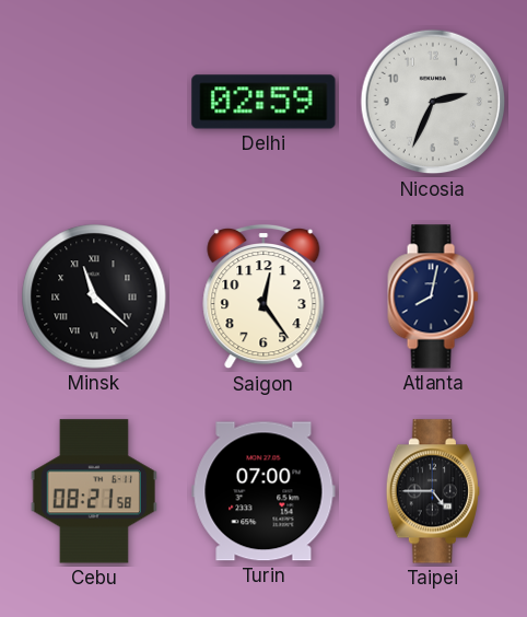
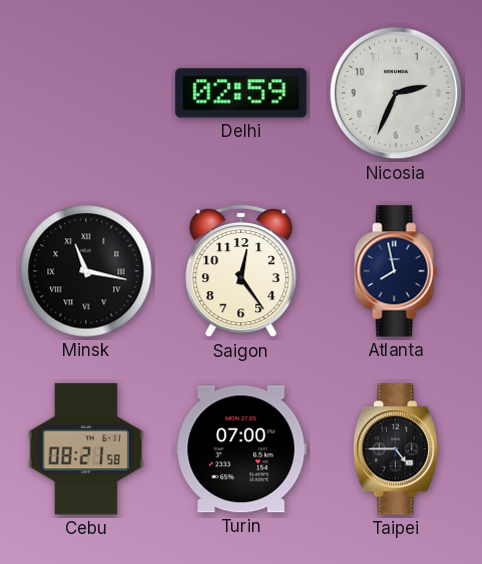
Minsk: 11:22 -> 11:17
Atlanta: 8:02 -> 7:58
